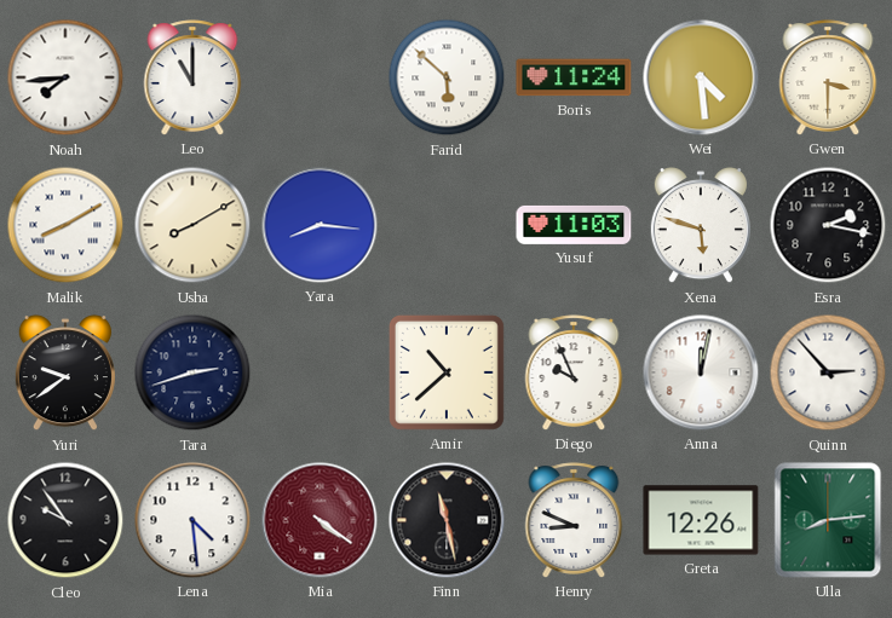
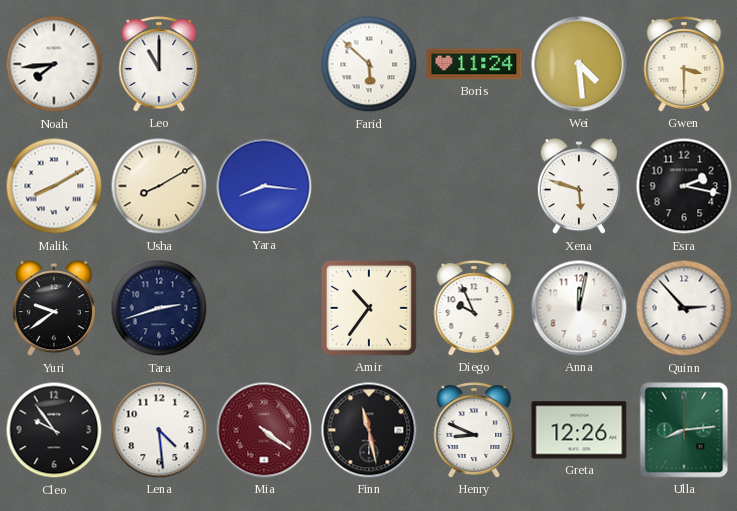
Yusuf: 11:03 -> none
Amir: 10:38 -> 10:36
